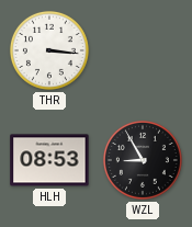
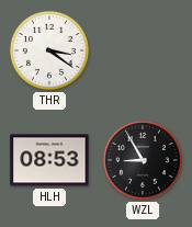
THR: 3:16 -> 3:21
